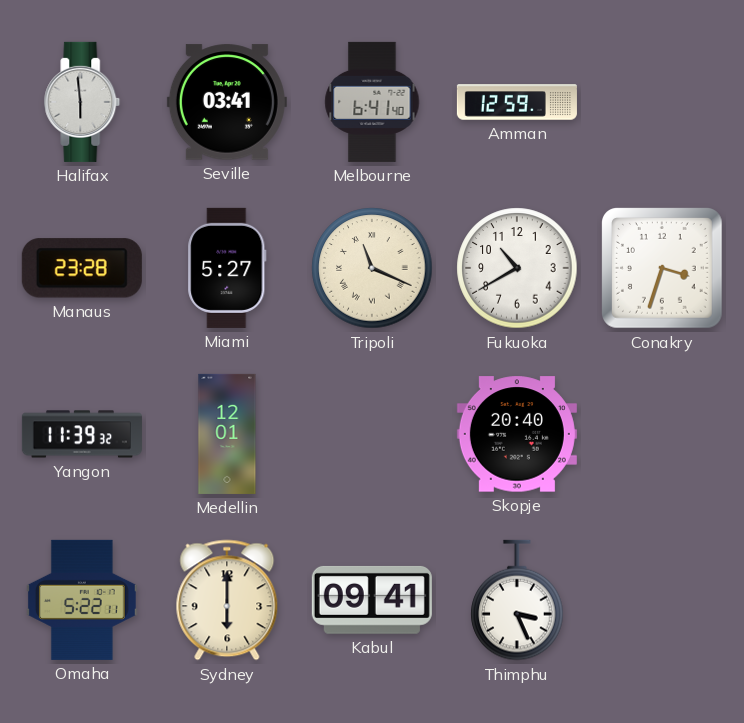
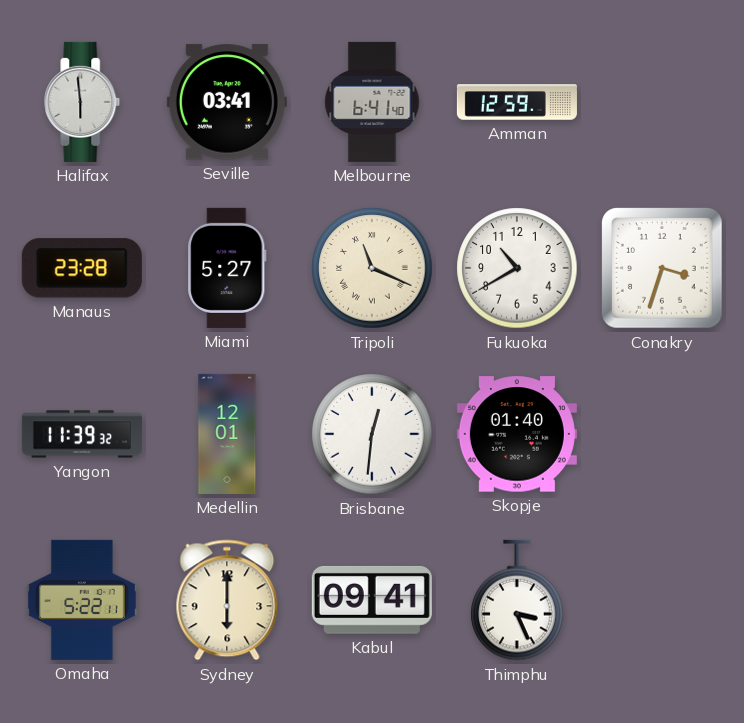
Brisbane: none -> 12:31
Skopje: 20:40 -> 01:40
